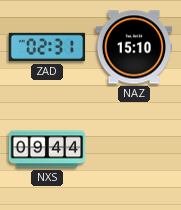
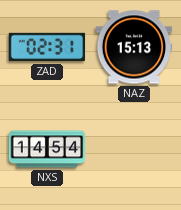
NAZ: 15:10 -> 15:13
NXS: 09:44 -> 14:54
